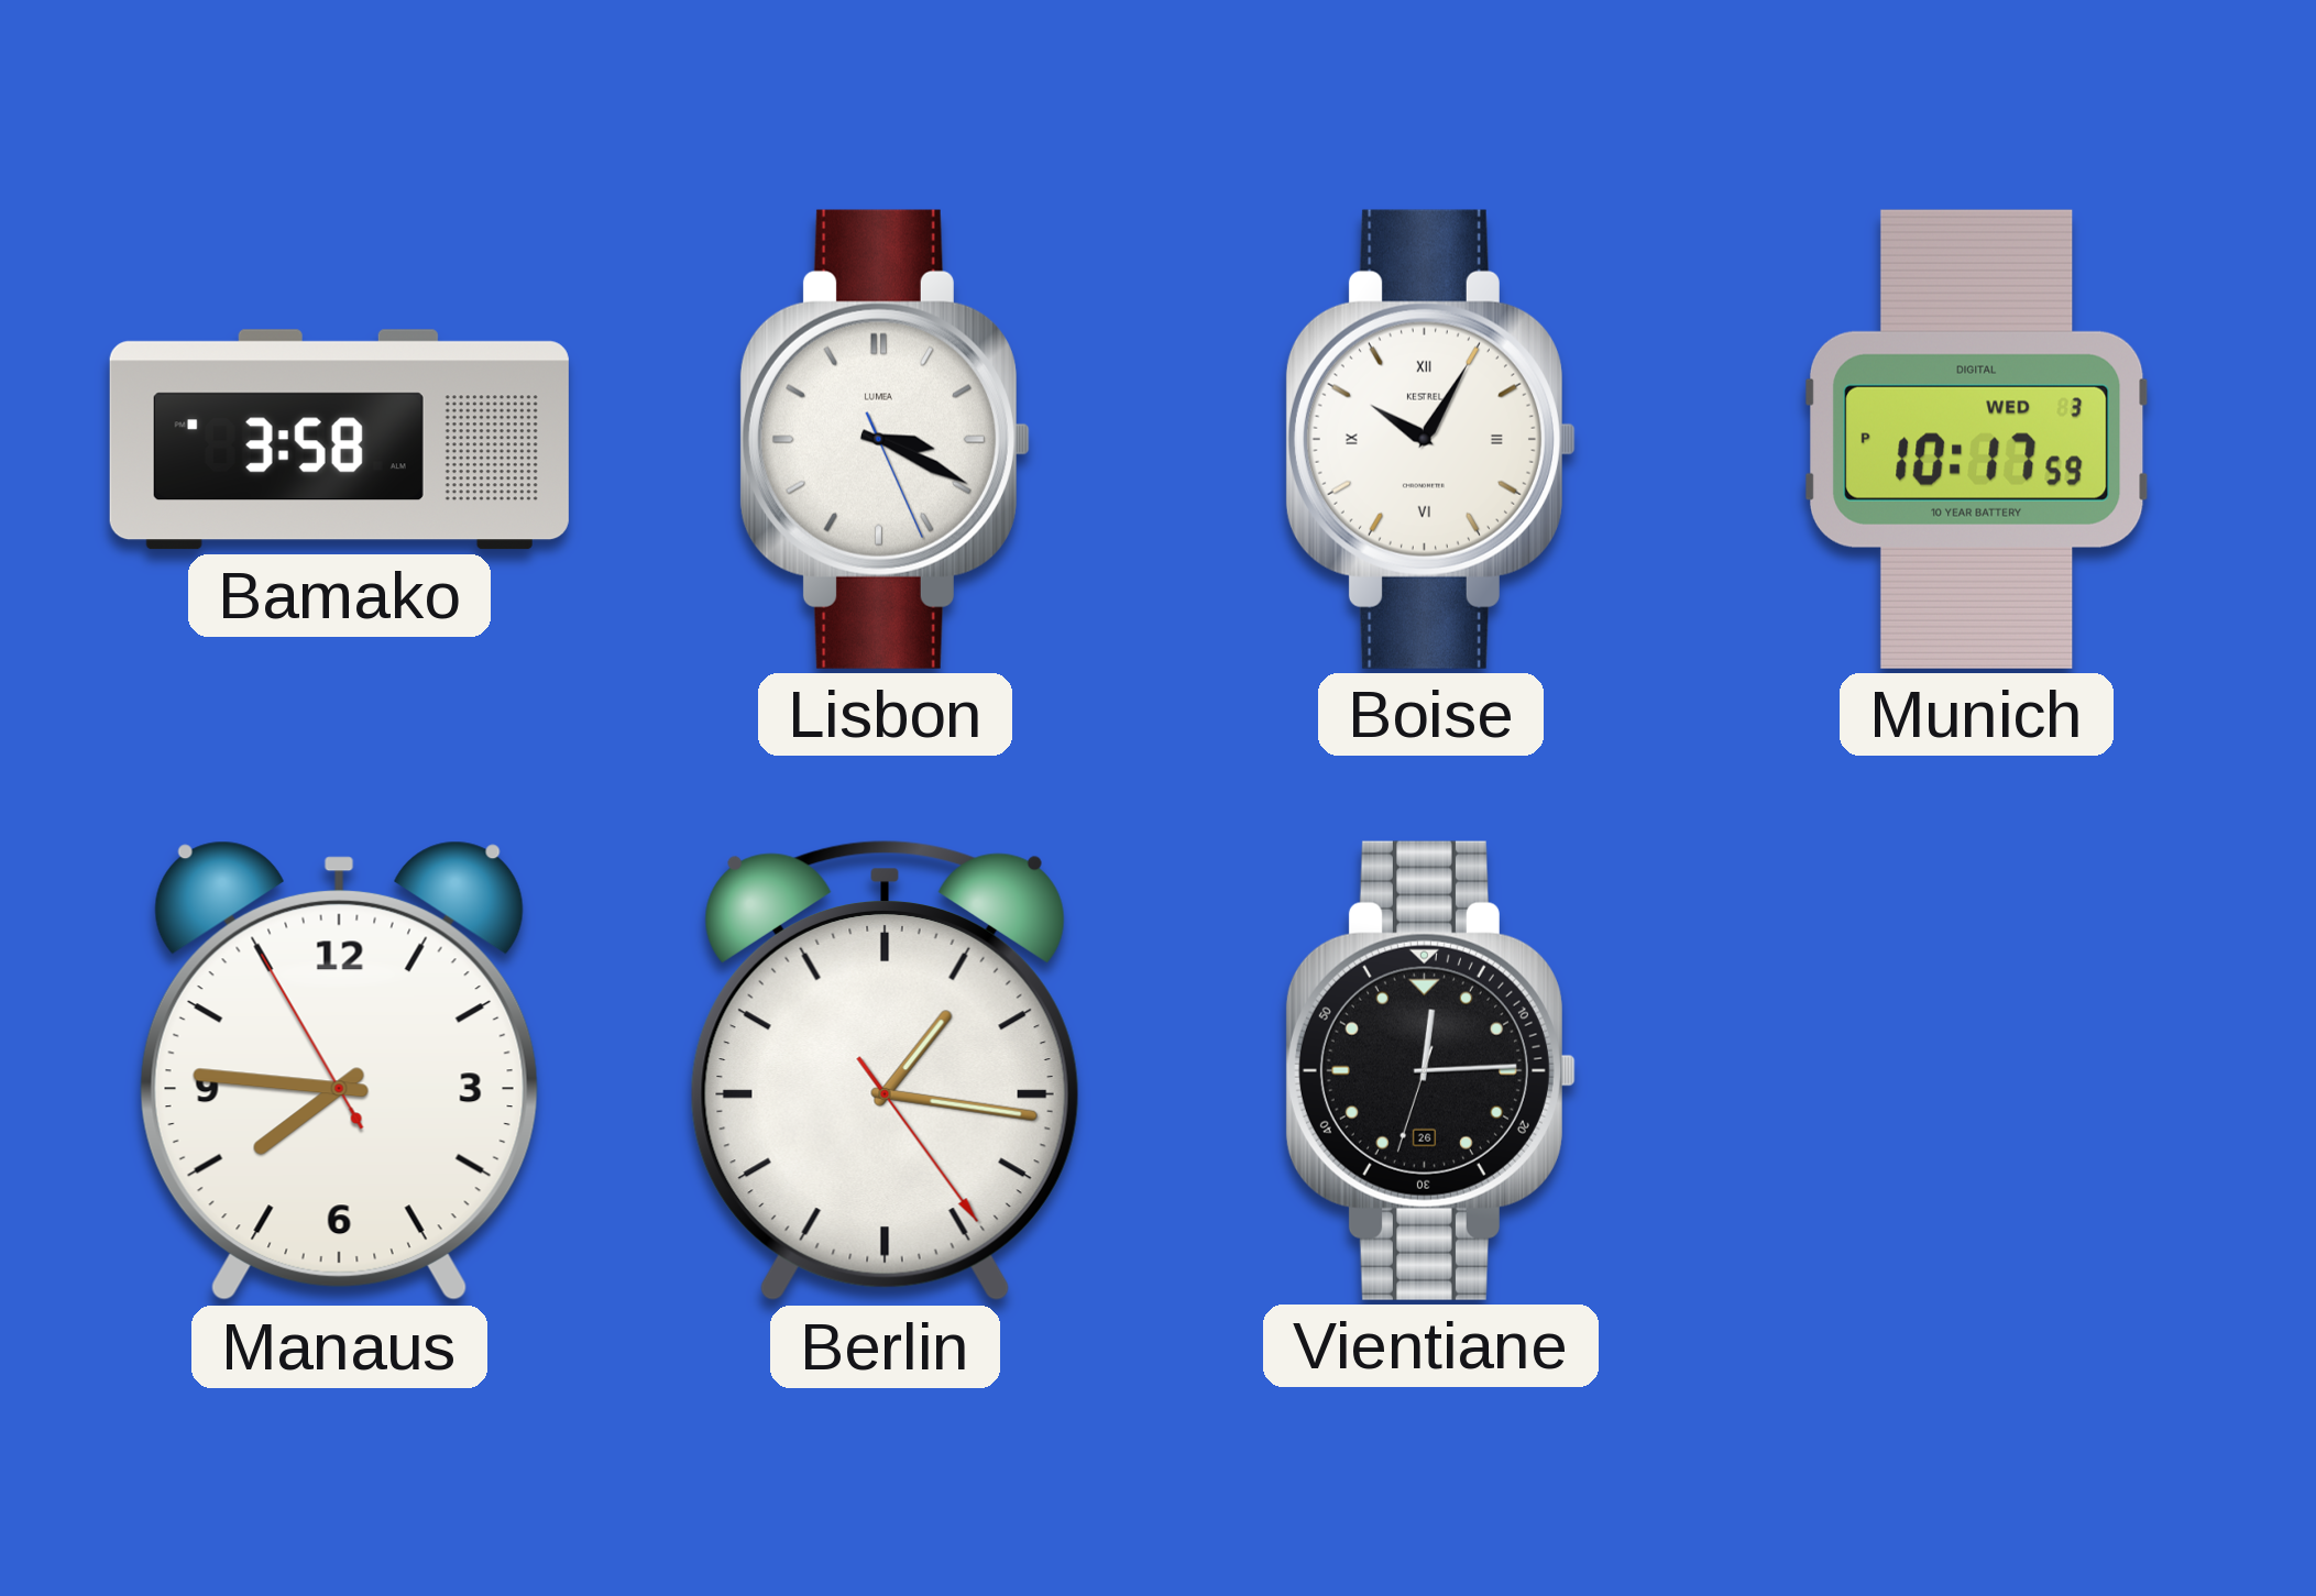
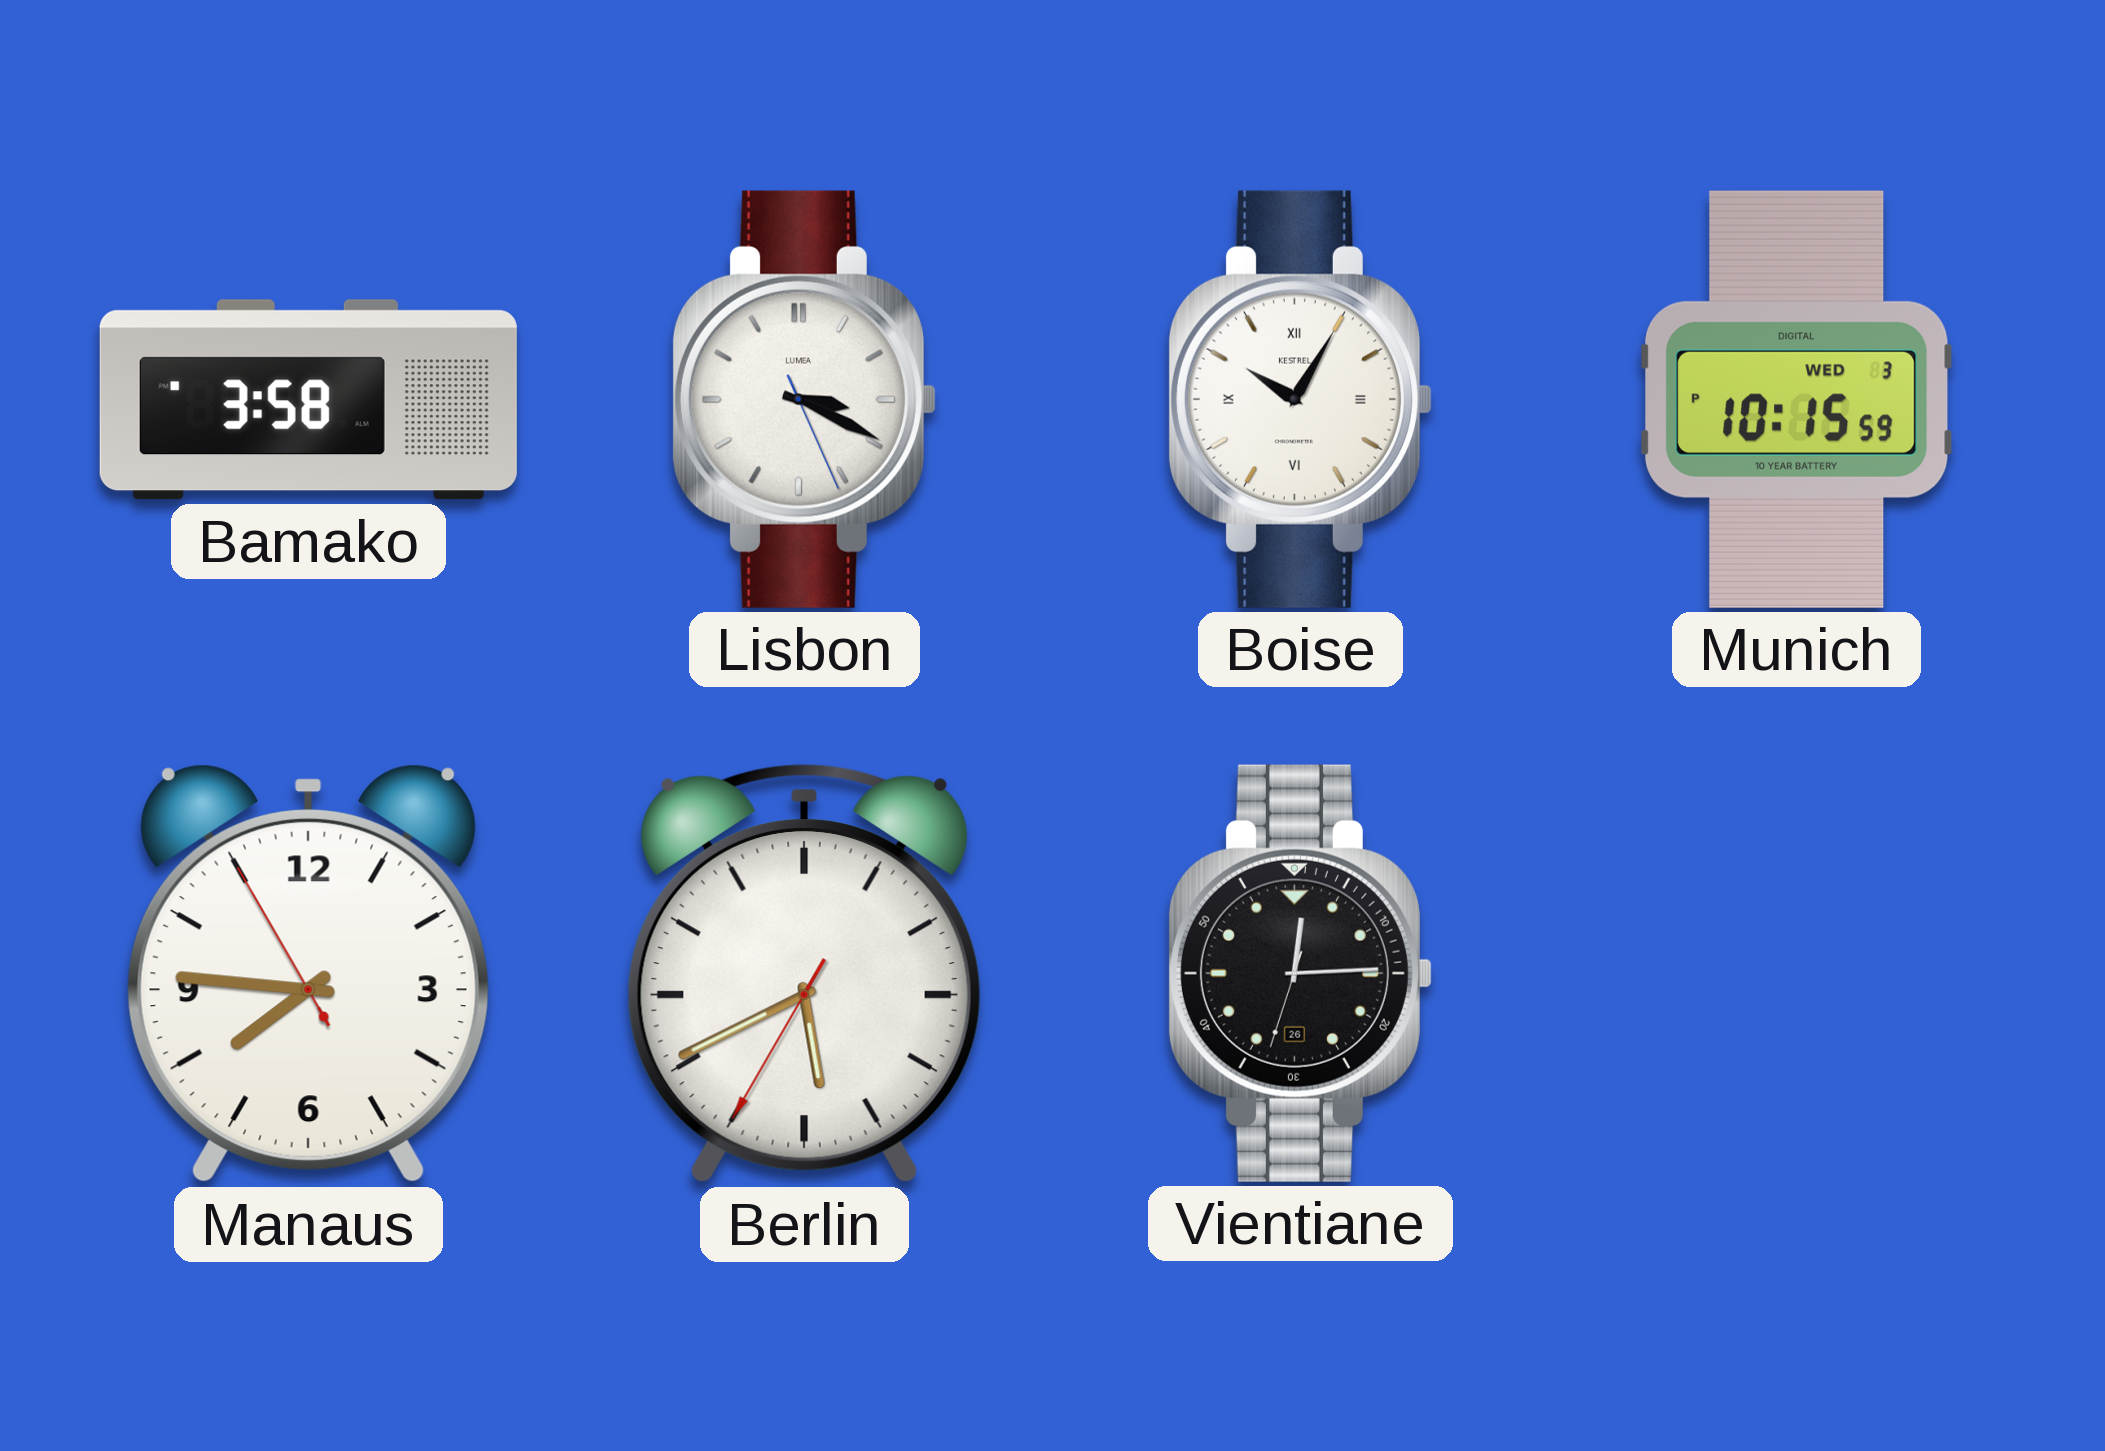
Munich: 10:17 -> 10:15
Berlin: 1:16 -> 5:40
